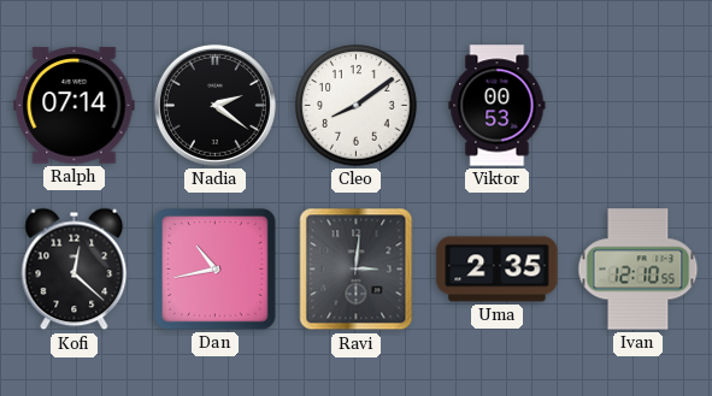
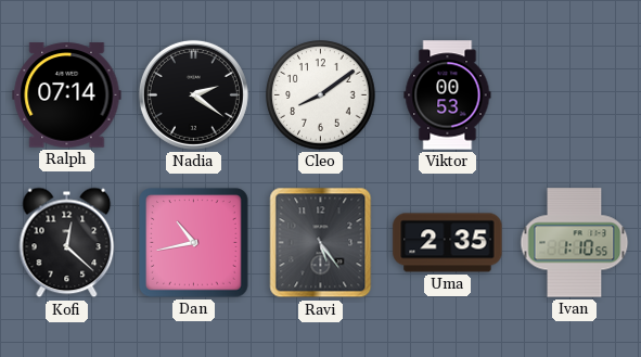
Ravi: 3:01 -> 5:24
Ivan: 12:10 -> 1:10
